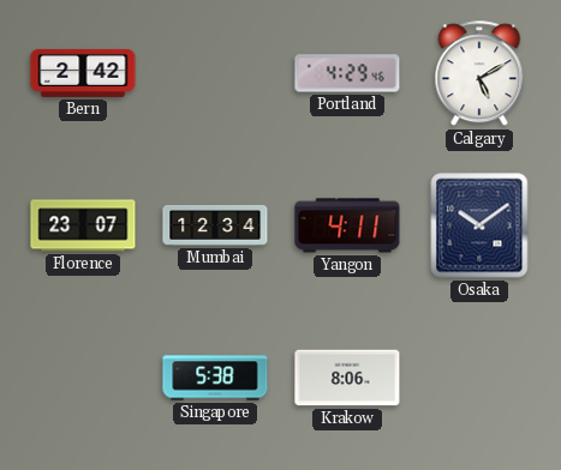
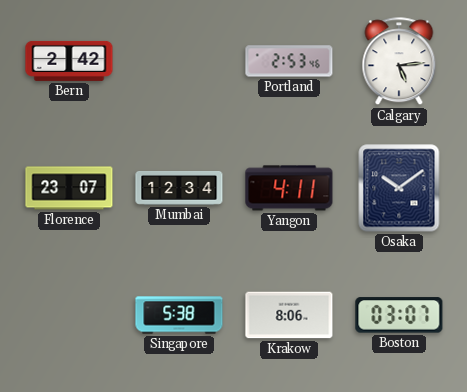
Portland: 4:29 -> 2:53
Calgary: 5:10 -> 5:14
Boston: none -> 03:07
